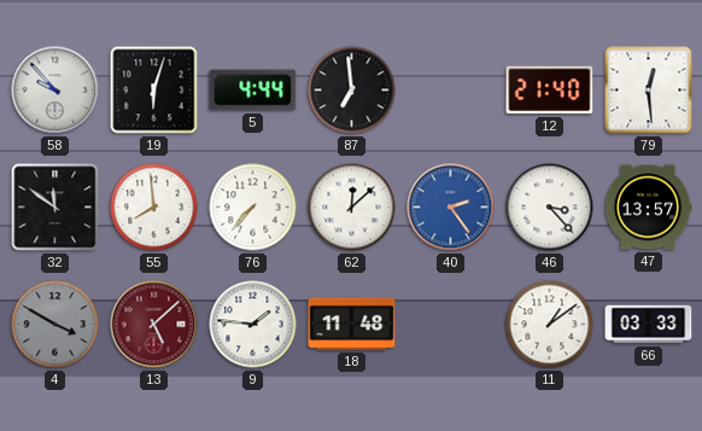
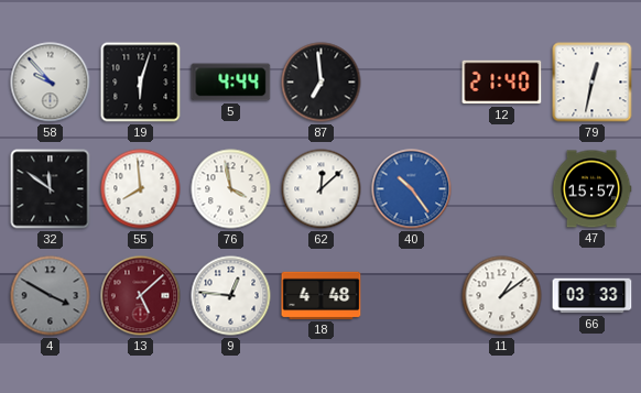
79: 12:29 -> 12:32
76: 7:37 -> 3:58
40: 2:24 -> 10:24
46: 3:23 -> none
47: 13:57 -> 15:57
9: 1:46 -> 12:46
18: 11:48 -> 4:48
